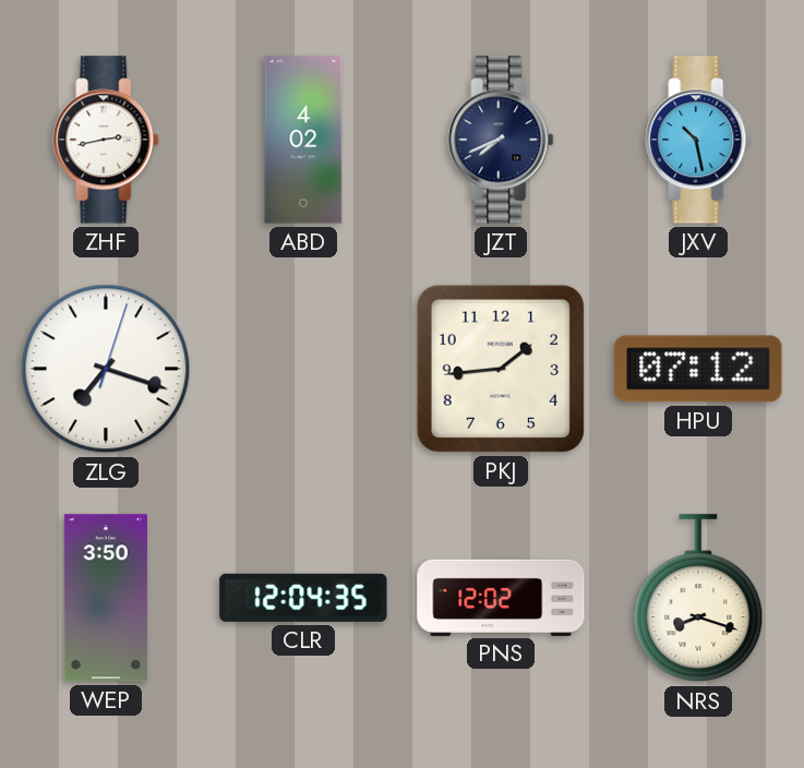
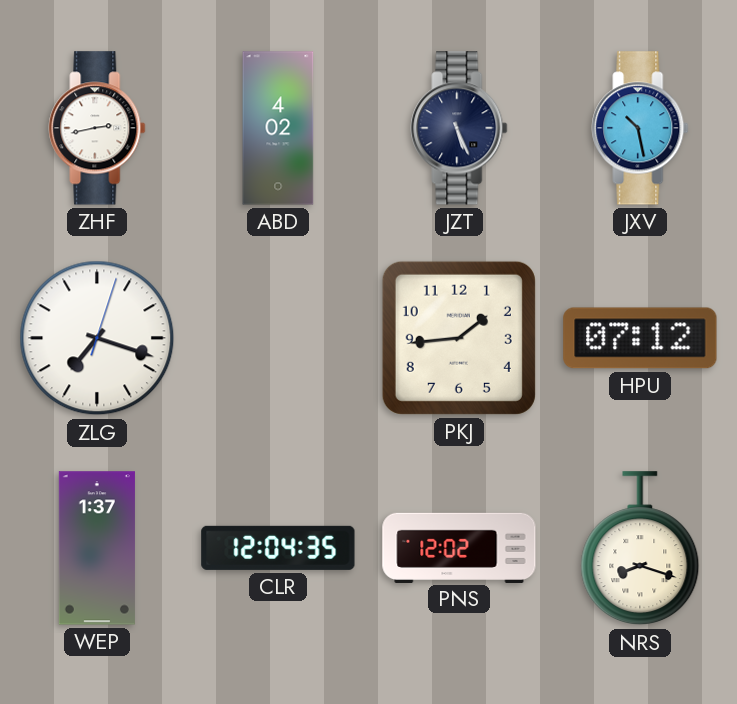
JZT: 7:41 -> 5:26
WEP: 3:50 -> 1:37
